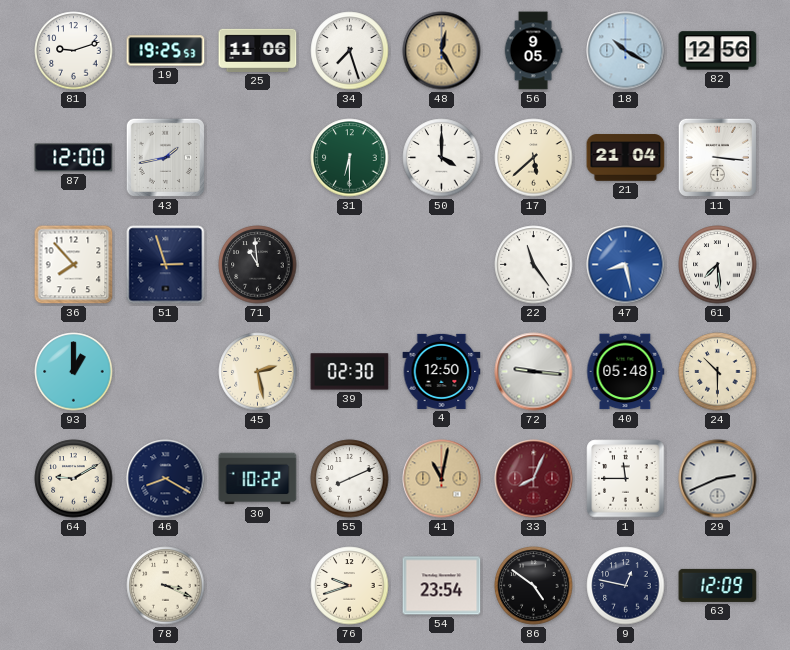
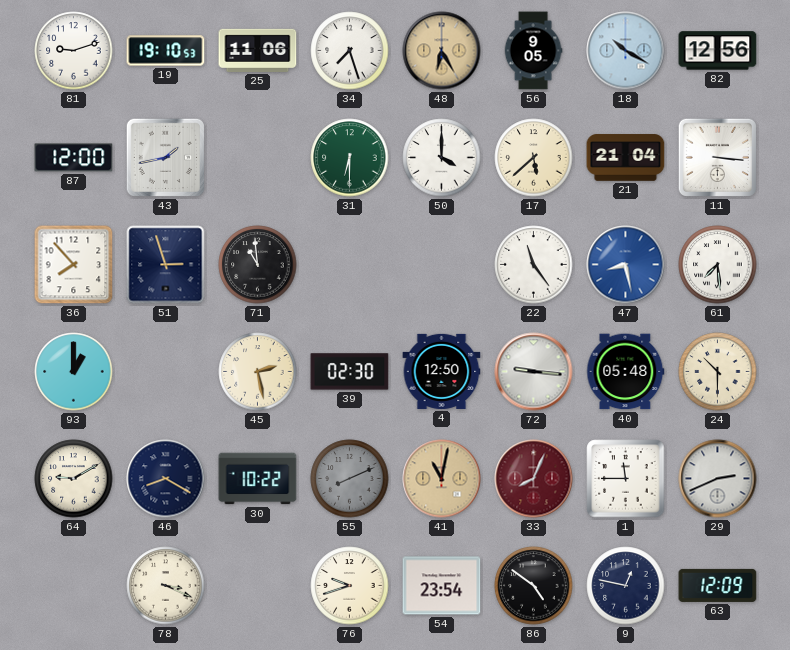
19: 19:25 -> 19:10
48: 12:25 -> 6:25
55 dial: white -> grey
